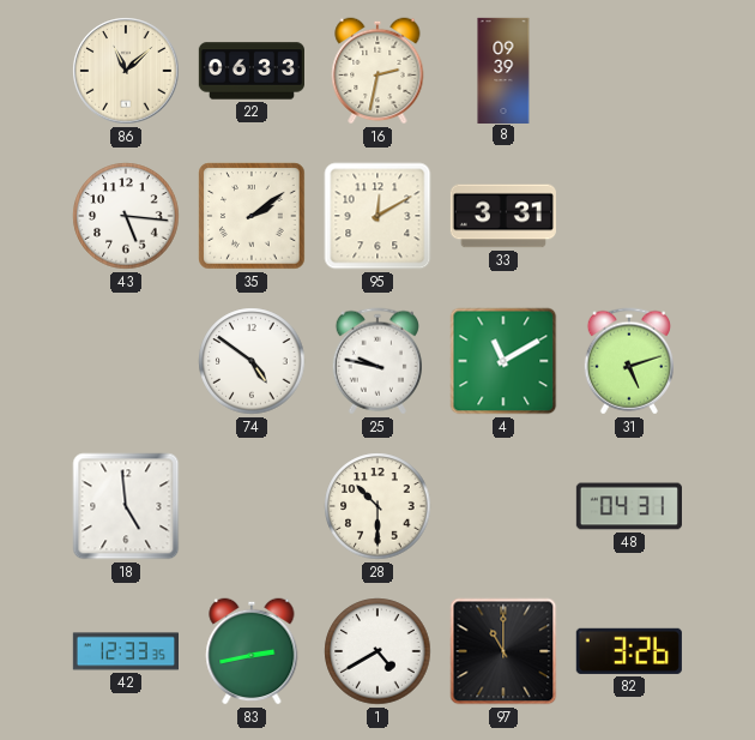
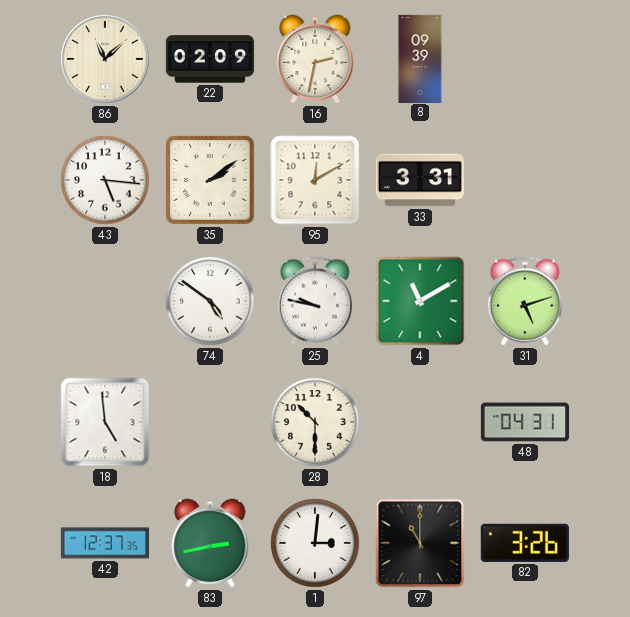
22: 06:33 -> 02:09
42: 12:33 -> 12:37
1: 4:40 -> 3:01
